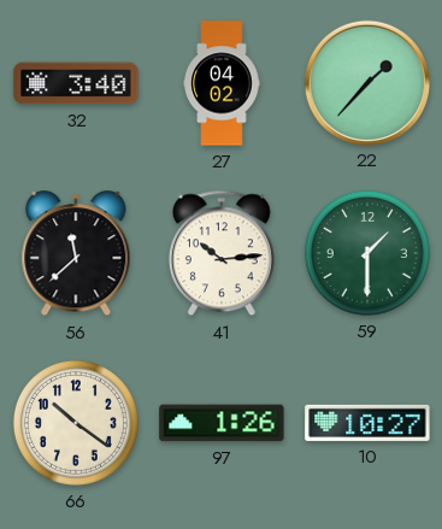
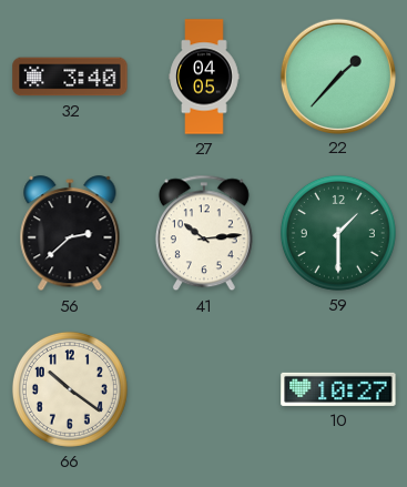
27: 04:02 -> 04:05
56: 11:38 -> 2:38
97: 1:26 -> none
